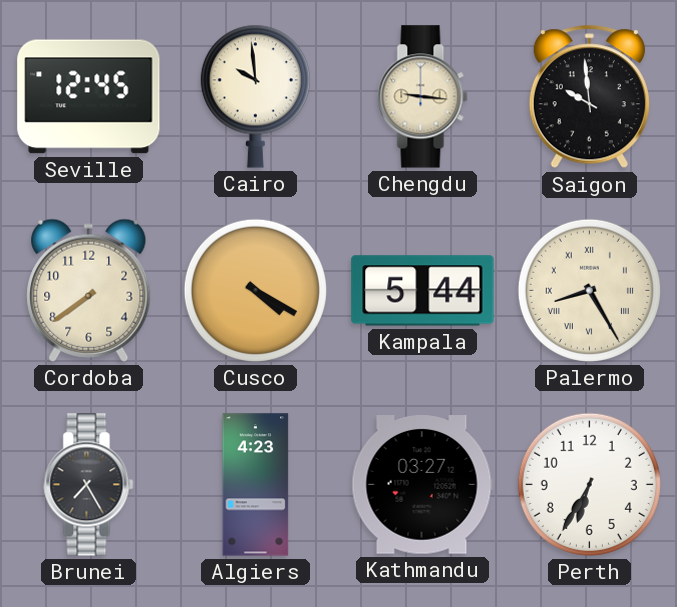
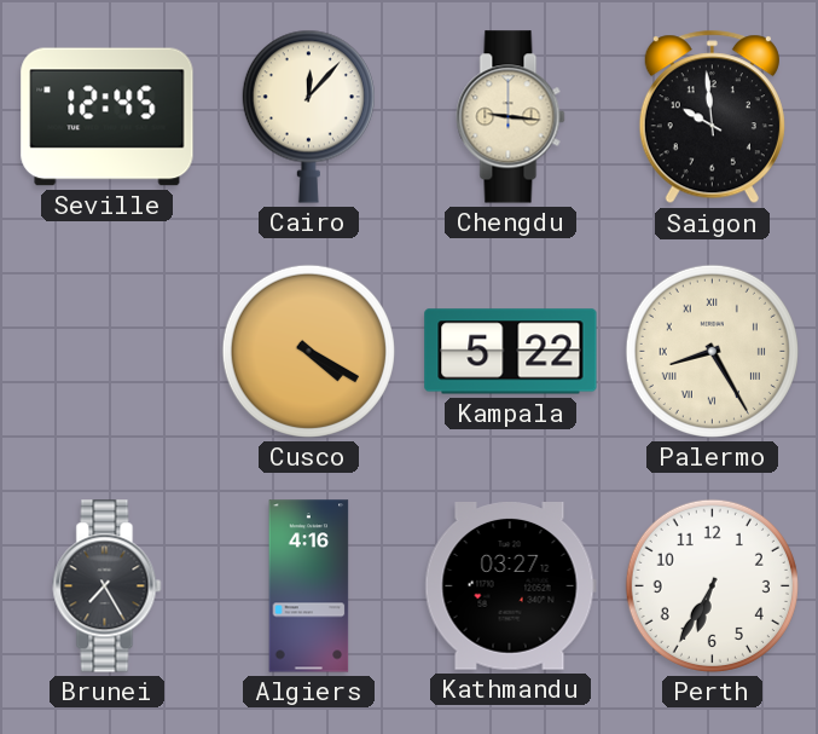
Cairo: 9:59 -> 12:07
Cordoba: 7:39 -> none
Kampala: 5:44 -> 5:22
Algiers: 4:23 -> 4:16
